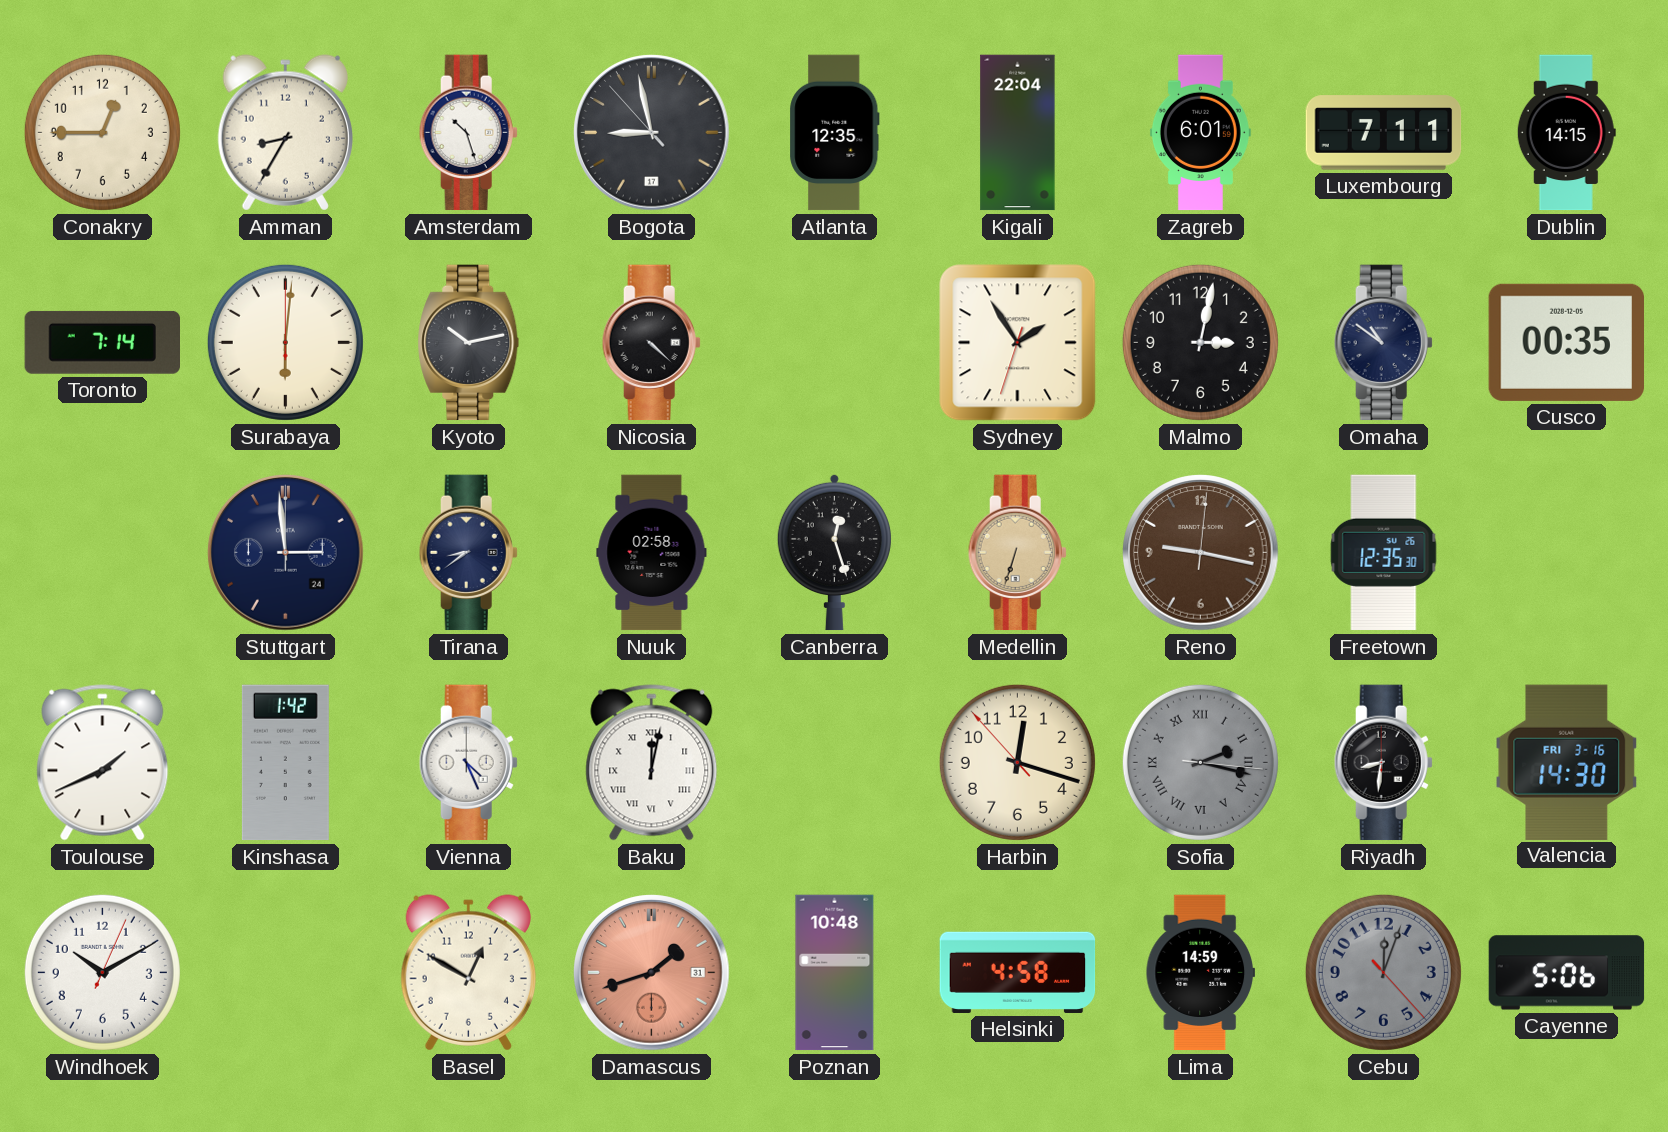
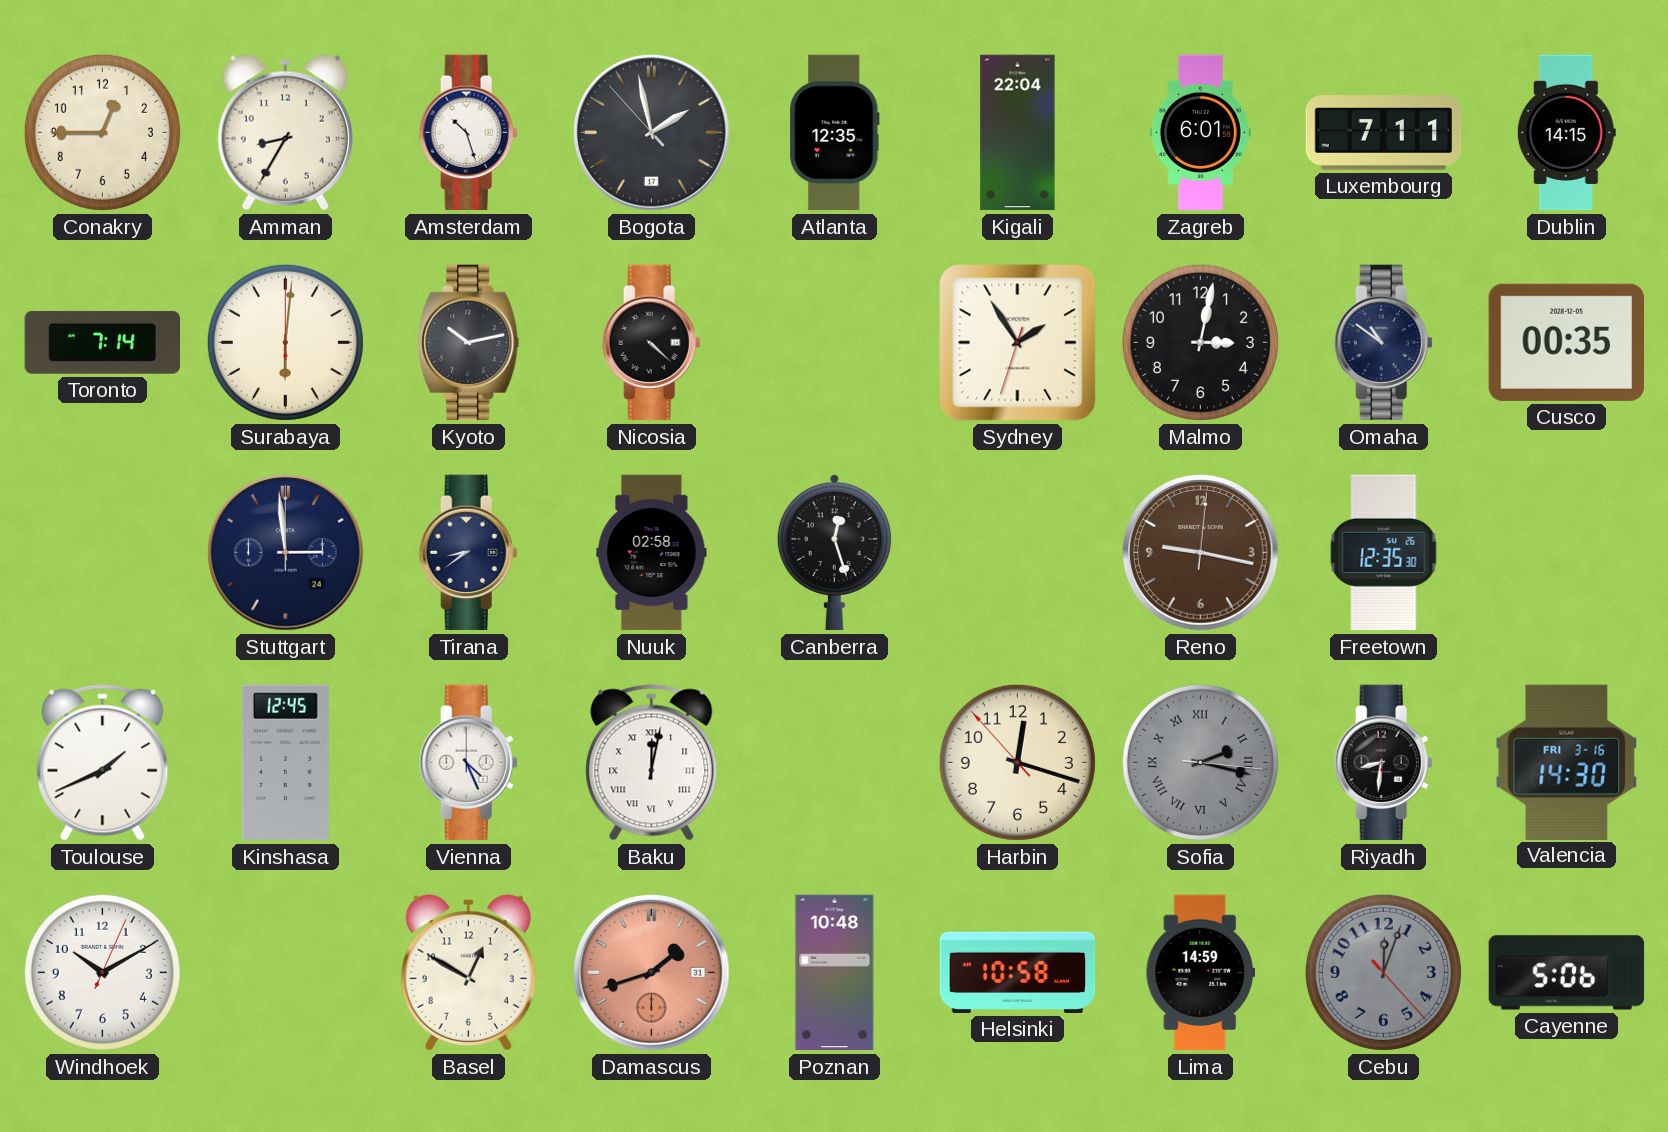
Bogota: 8:57 -> 1:57
Medellin: 6:33 -> none
Kinshasa: 1:42 -> 12:45
Helsinki: 4:58 -> 10:58
